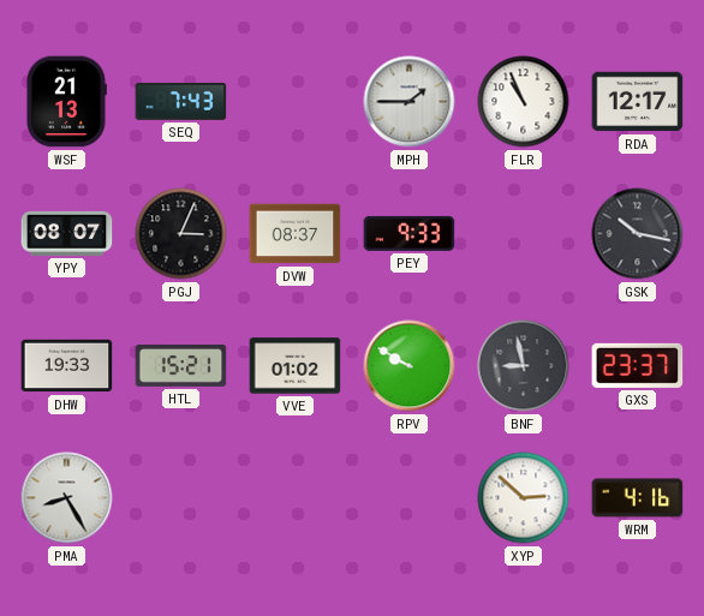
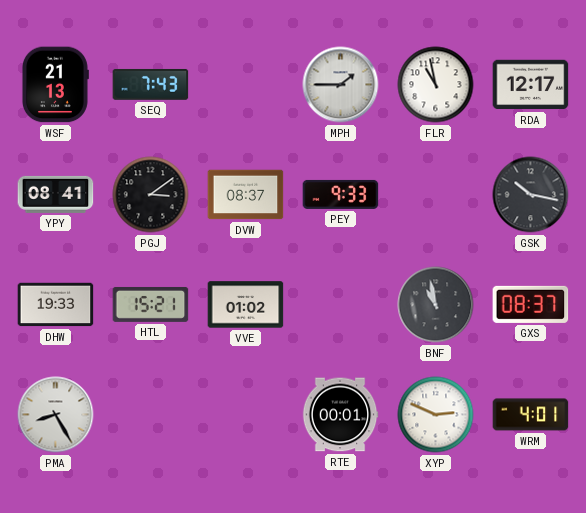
FLR: 10:56 -> 10:58
YPY: 08:07 -> 08:41
PGJ: 3:04 -> 3:09
RPV: 9:50 -> none
BNF: 8:58 -> 10:58
GXS: 23:37 -> 08:37
RTE: none -> 00:01
XYP: 2:52 -> 2:49
WRM: 4:16 -> 4:01
